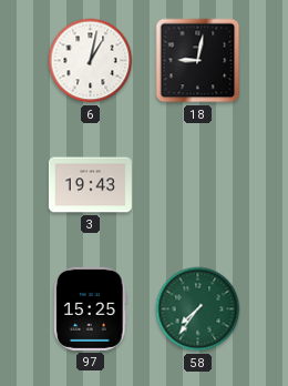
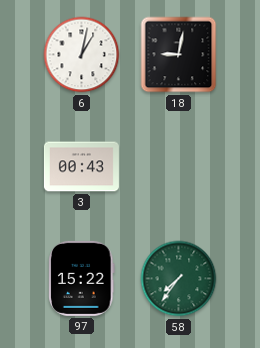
3: 19:43 -> 00:43
97: 15:25 -> 15:22
